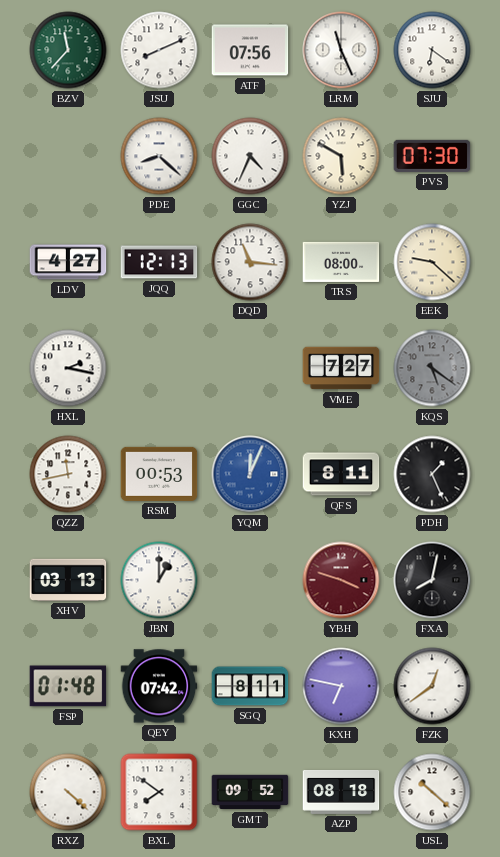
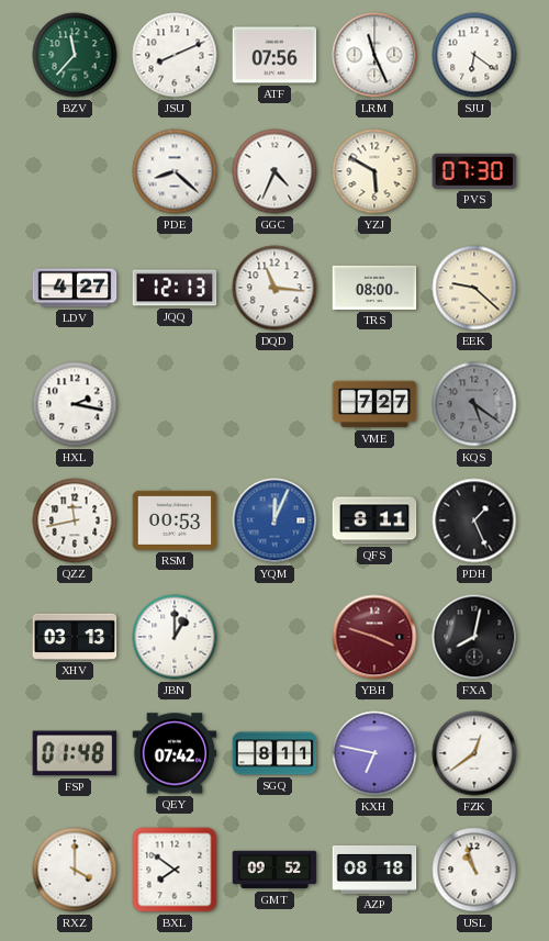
RXZ: 4:22 -> 4:00
USL: 10:22 -> 10:57
